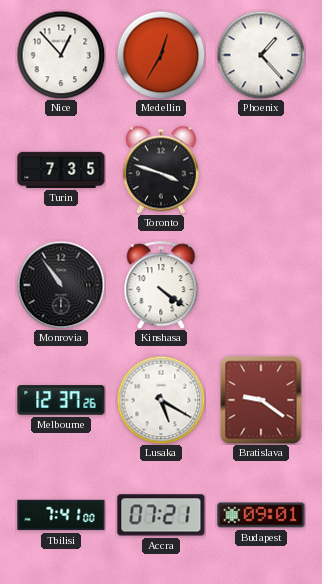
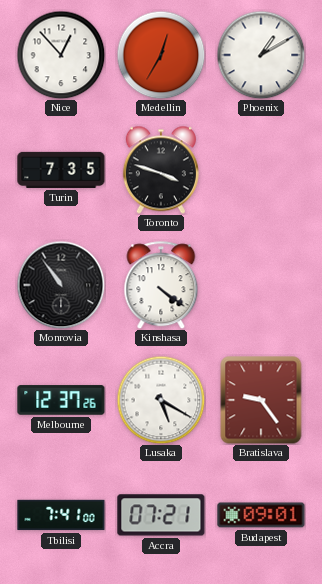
Phoenix: 1:23 -> 1:10
Bratislava: 9:21 -> 9:24
